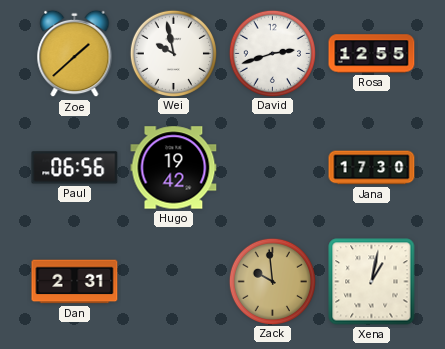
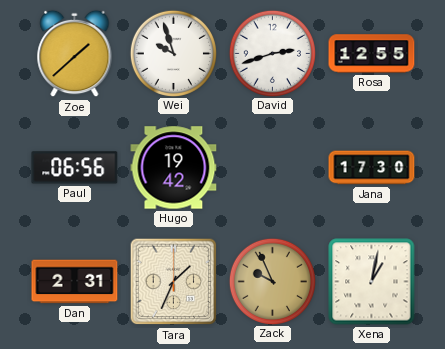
Wei: 9:58 -> 9:57
Tara: none -> 1:34
Zack: 9:59 -> 9:56
